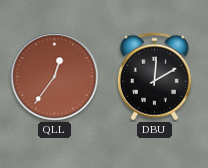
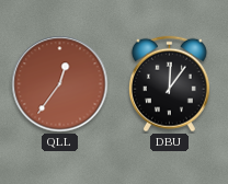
DBU: 12:10 -> 12:06
